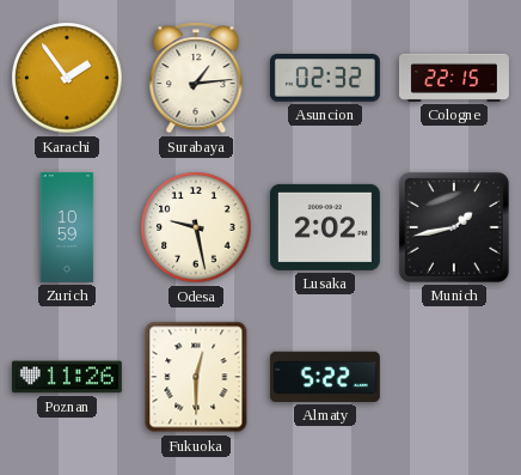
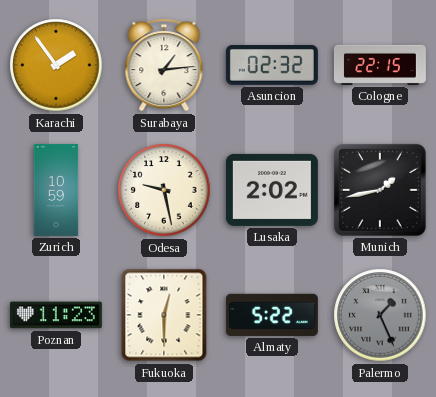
Poznan: 11:26 -> 11:23
Palermo: none -> 1:26
